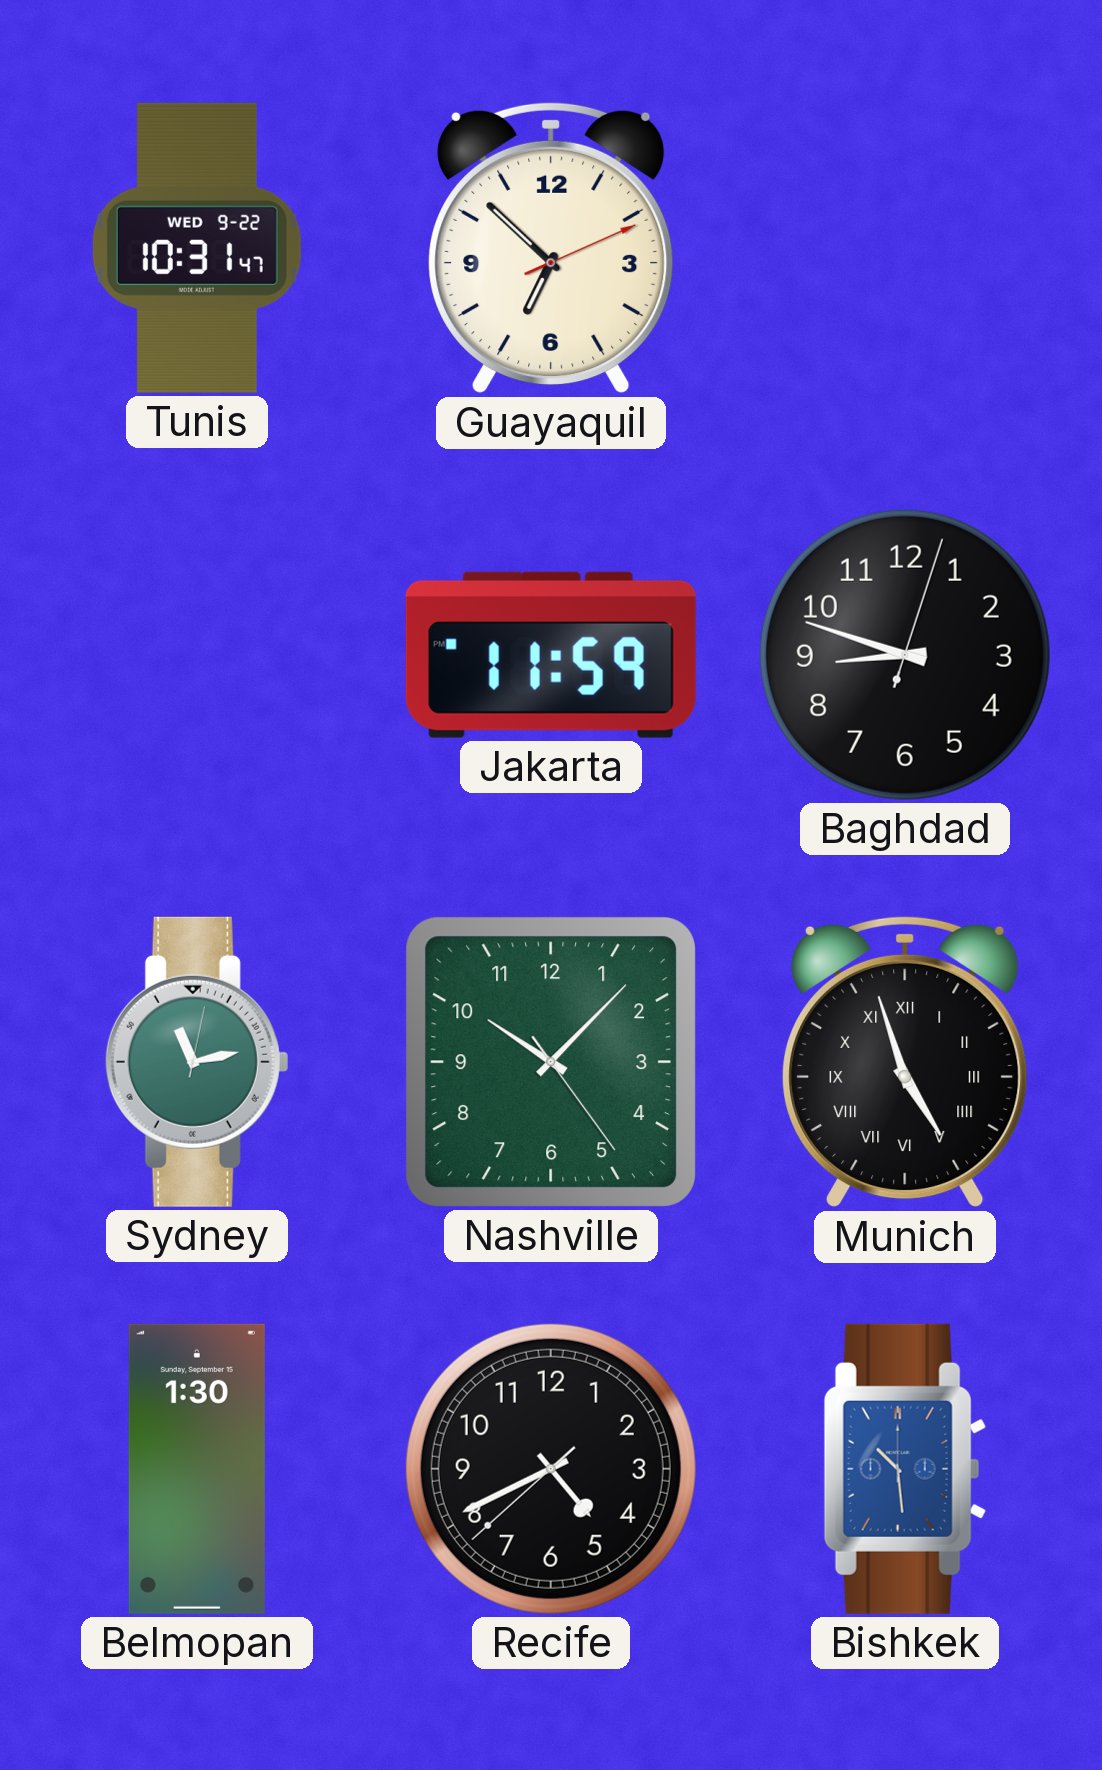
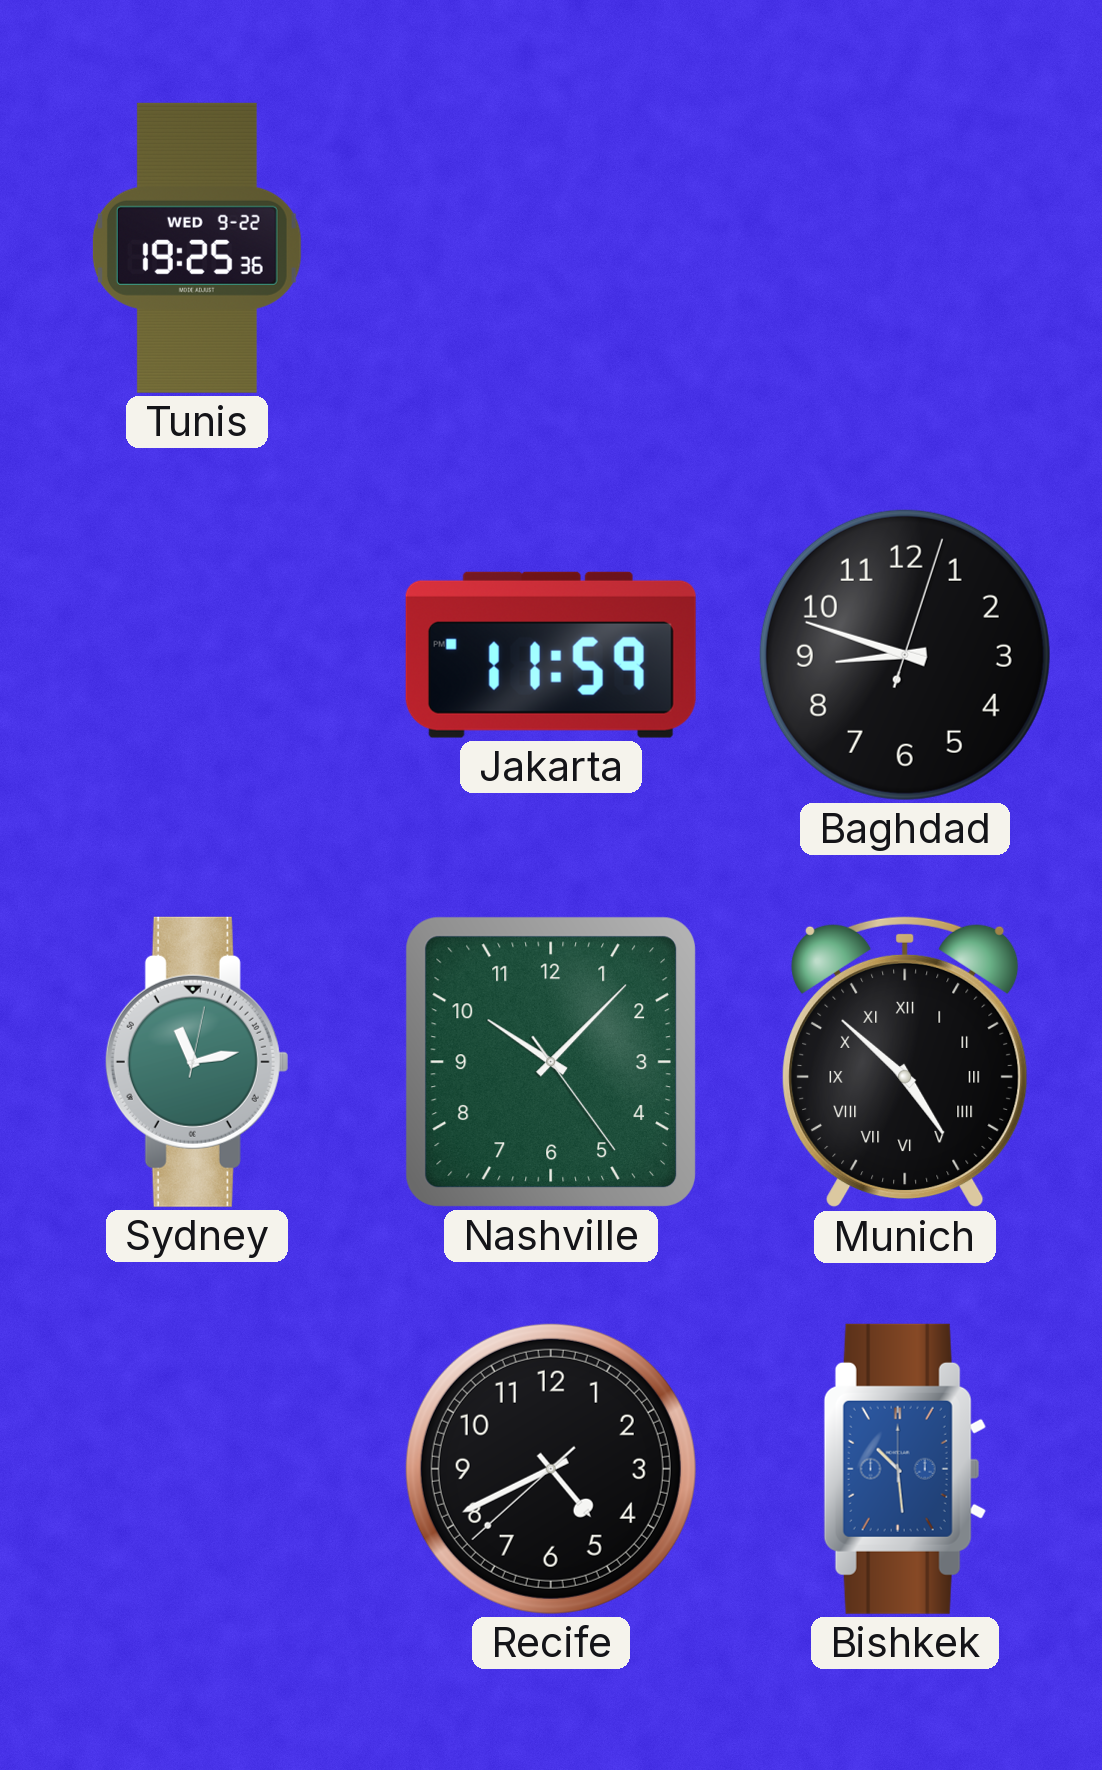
Tunis: 10:31 -> 19:25
Guayaquil: 6:52 -> none
Munich: 4:57 -> 4:52
Belmopan: 1:30 -> none
